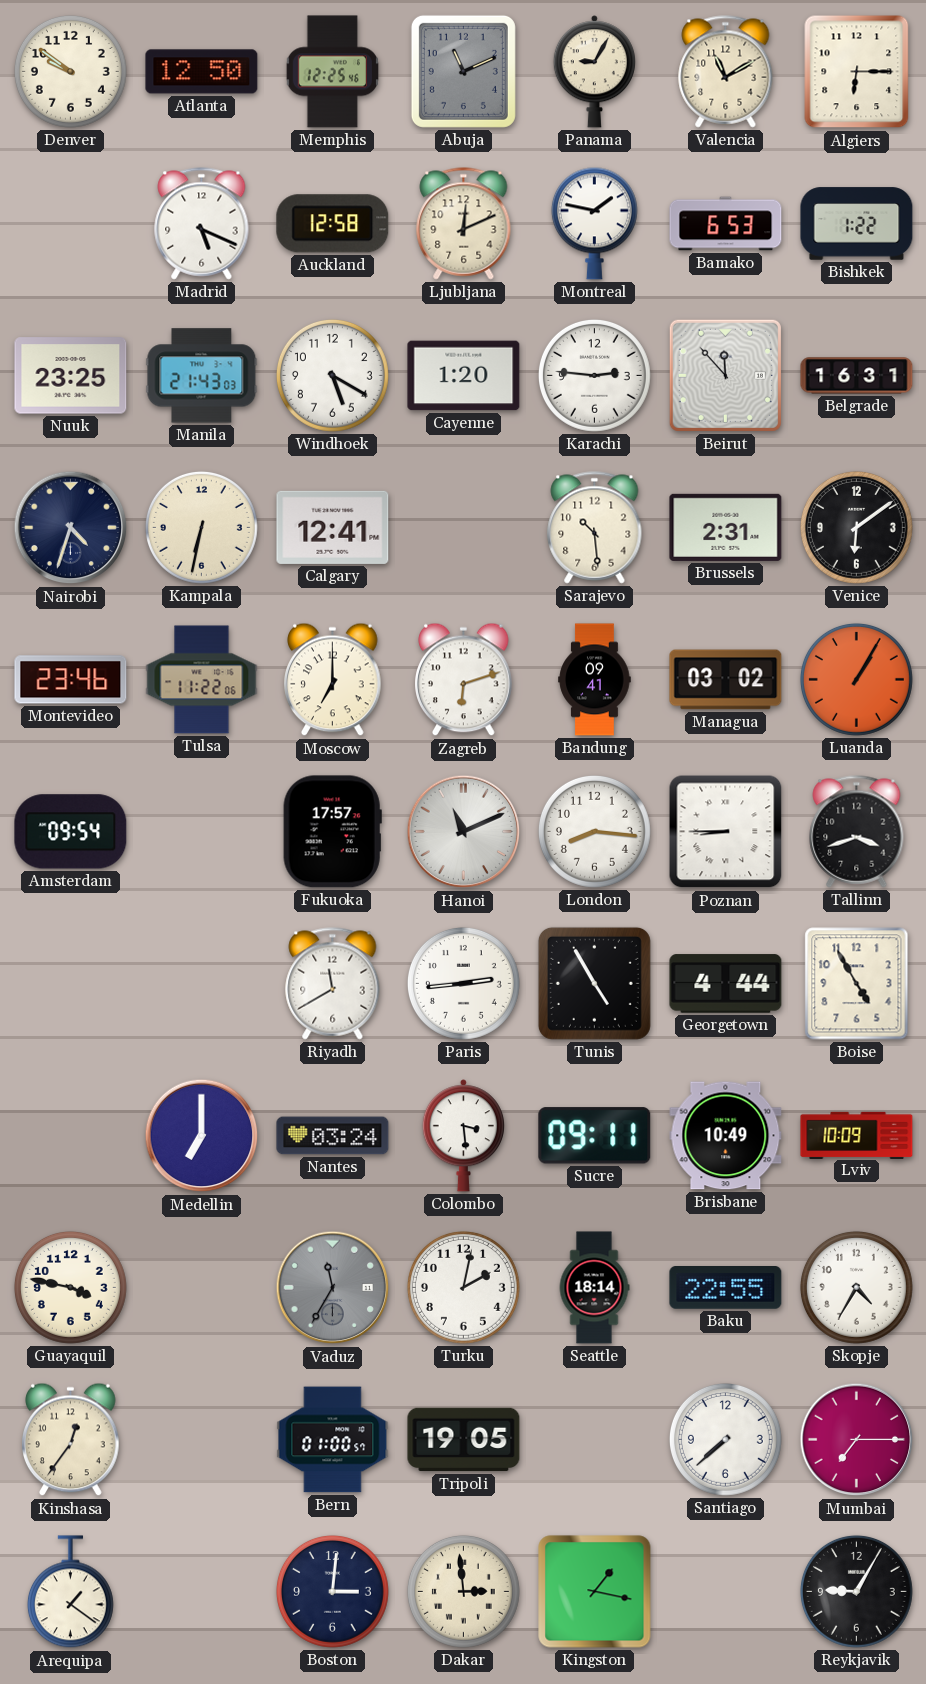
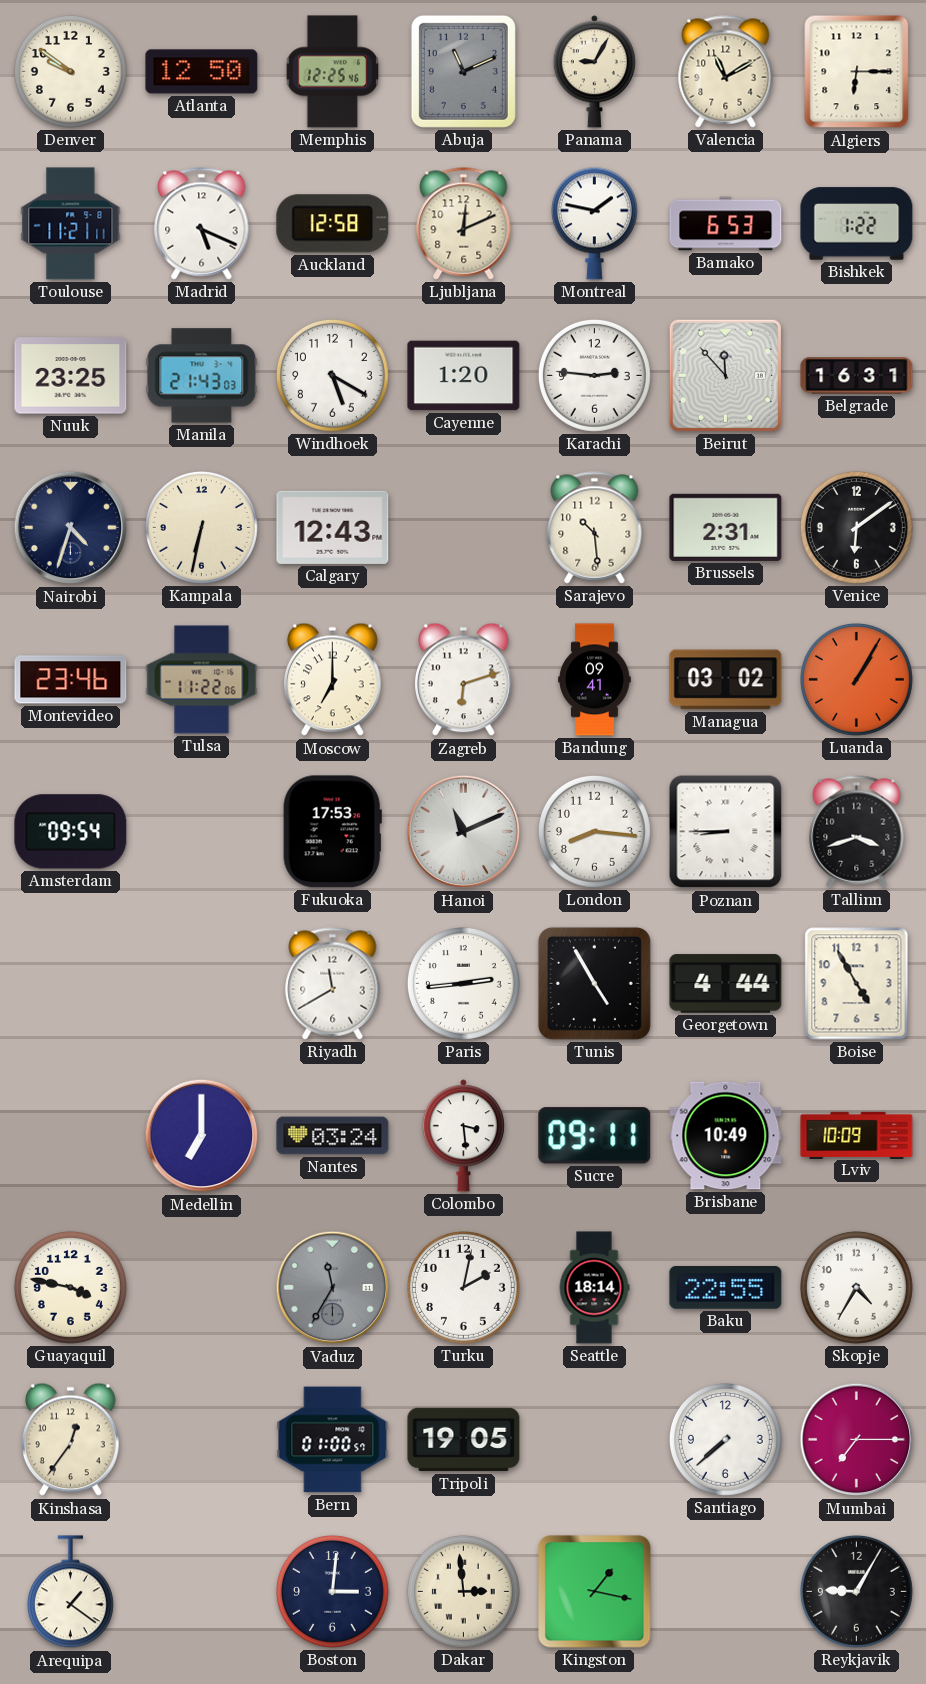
Toulouse: none -> 11:21
Calgary: 12:41 -> 12:43
Fukuoka: 17:57 -> 17:53
